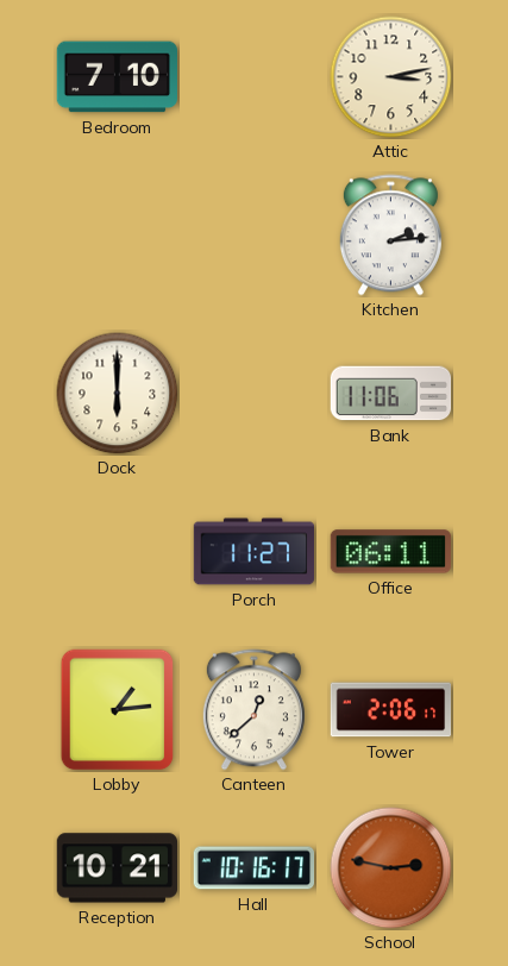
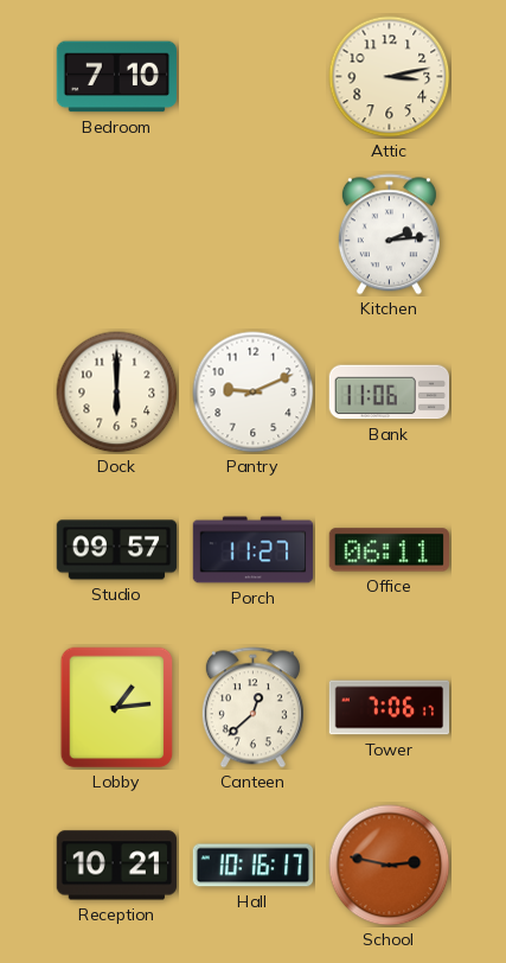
Pantry: none -> 9:11
Studio: none -> 09:57
Tower: 2:06 -> 7:06
